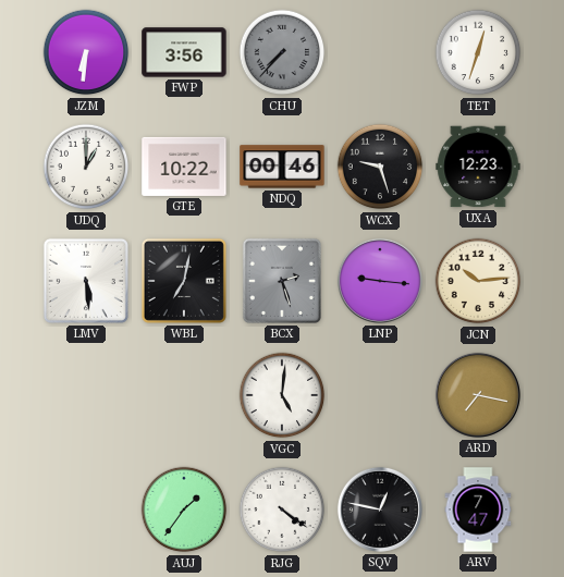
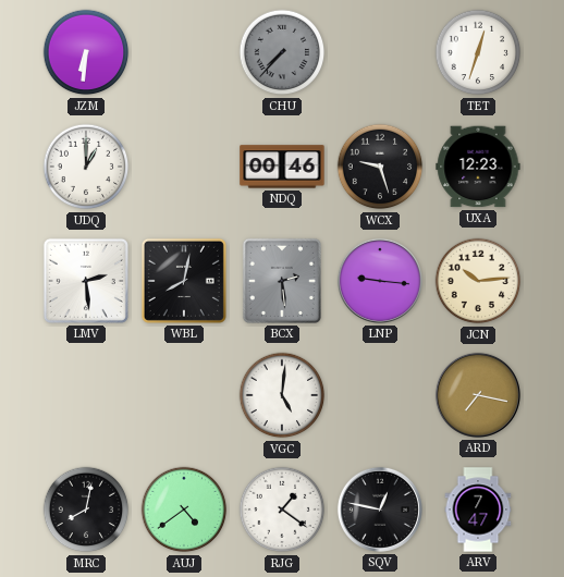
FWP: 3:56 -> none
GTE: 10:22 -> none
LMV: 5:29 -> 2:29
WBL: 7:02 -> 8:02
BCX: 2:27 -> 2:29
MRC: none -> 8:02
AUJ: 1:36 -> 4:39
RJG: 4:21 -> 1:21
